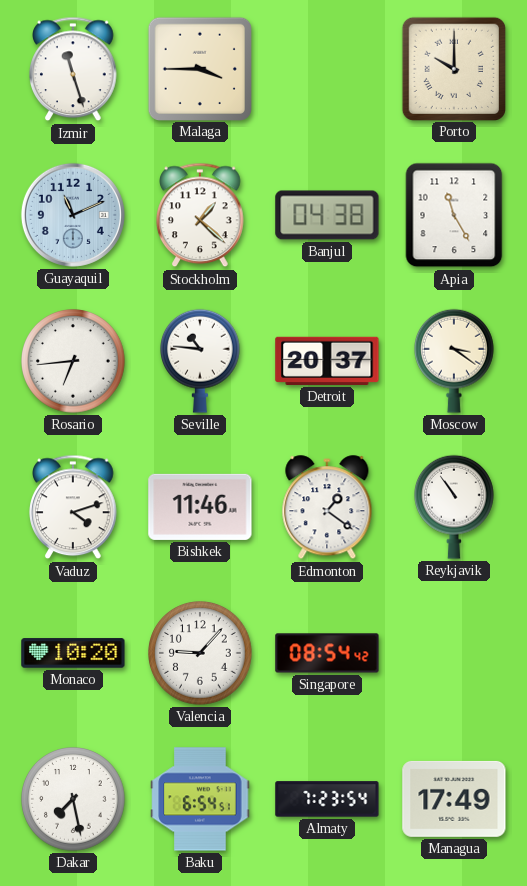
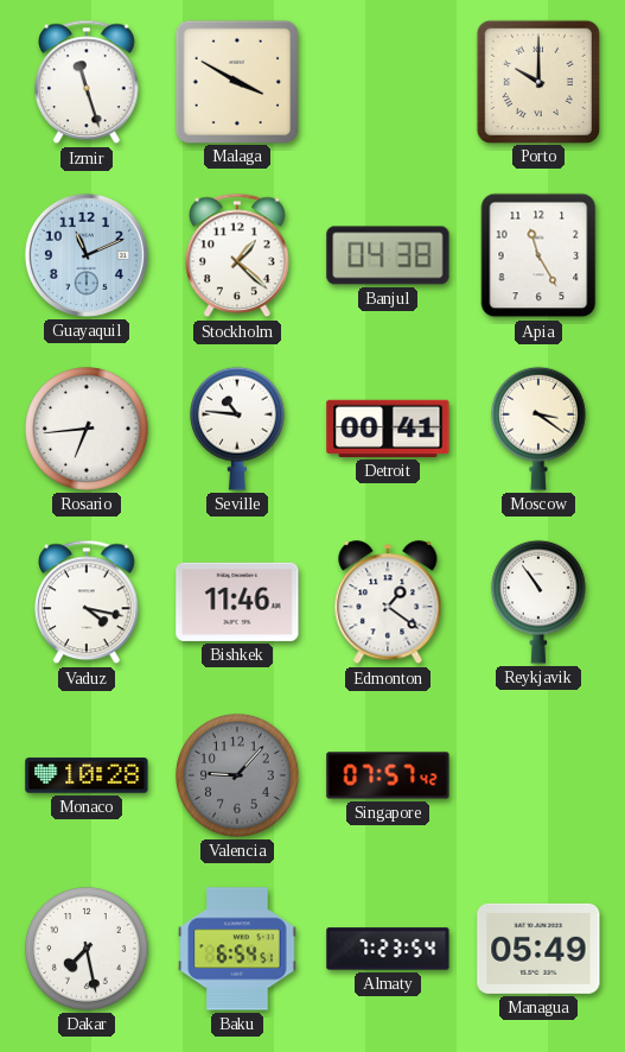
Malaga: 3:45 -> 3:50
Detroit: 20:37 -> 00:41
Vaduz: 4:12 -> 4:17
Monaco: 10:20 -> 10:28
Valencia dial: white -> grey
Singapore: 08:54 -> 07:57
Managua: 17:49 -> 05:49
